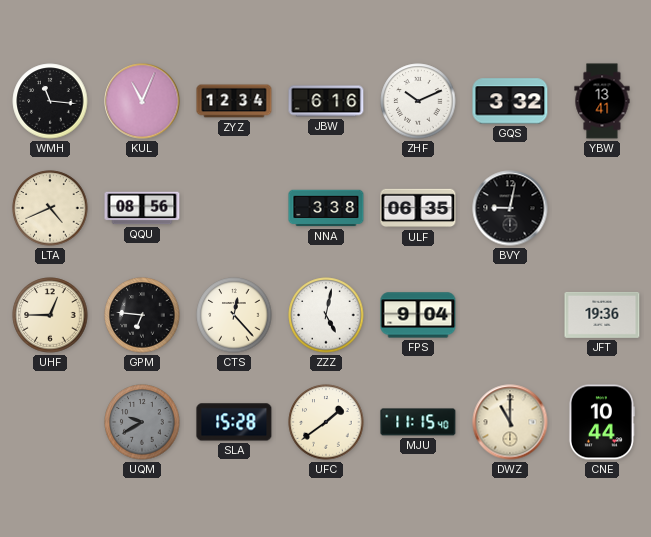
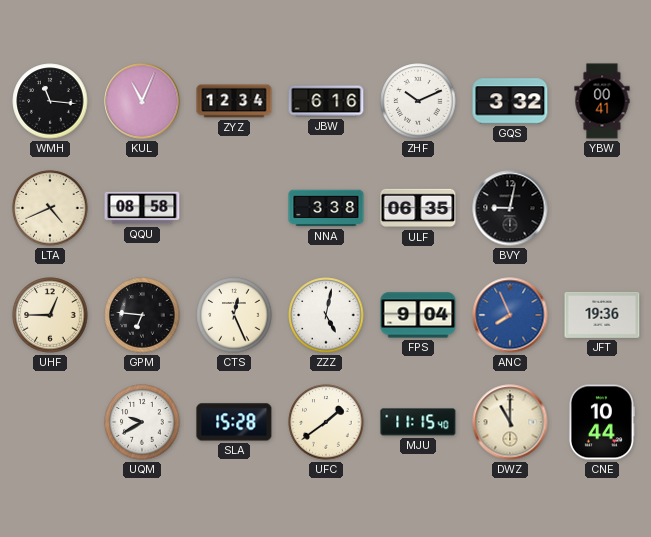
YBW: 13:41 -> 00:41
QQU: 08:56 -> 08:58
CTS: 12:23 -> 12:26
ANC: none -> 7:56
UQM dial: grey -> white
